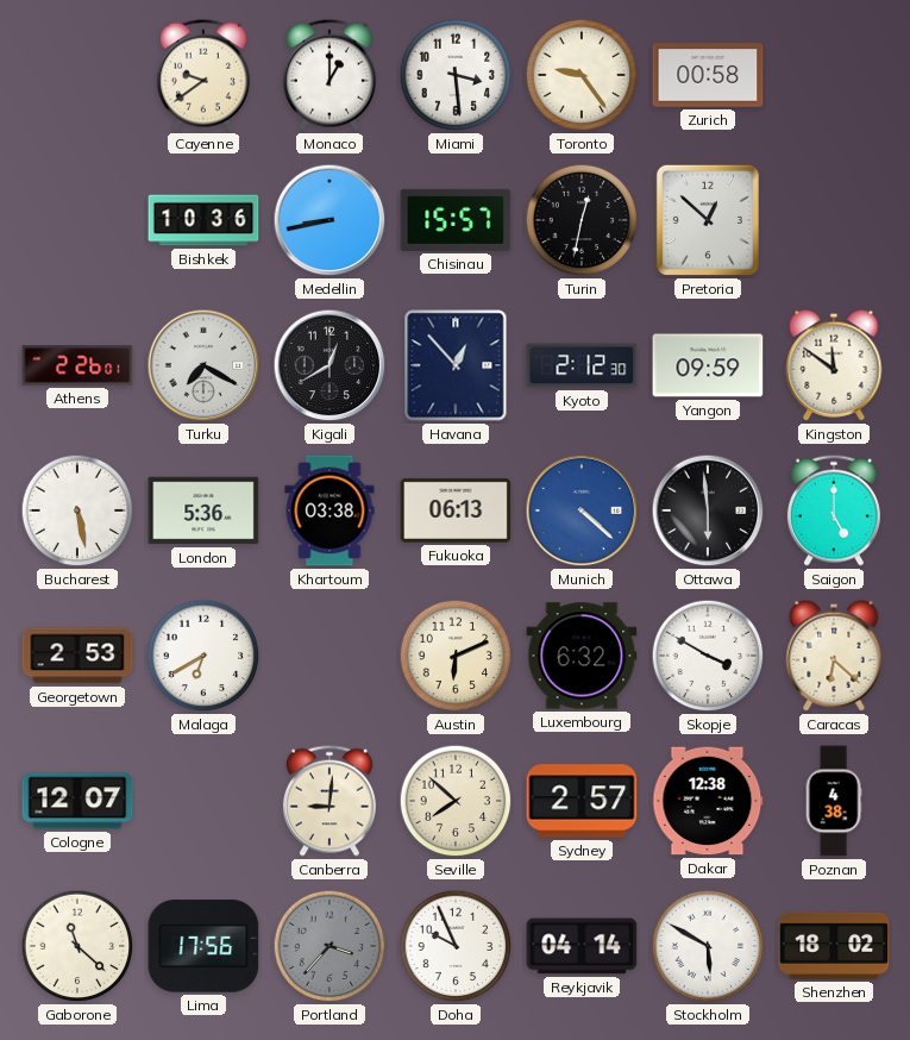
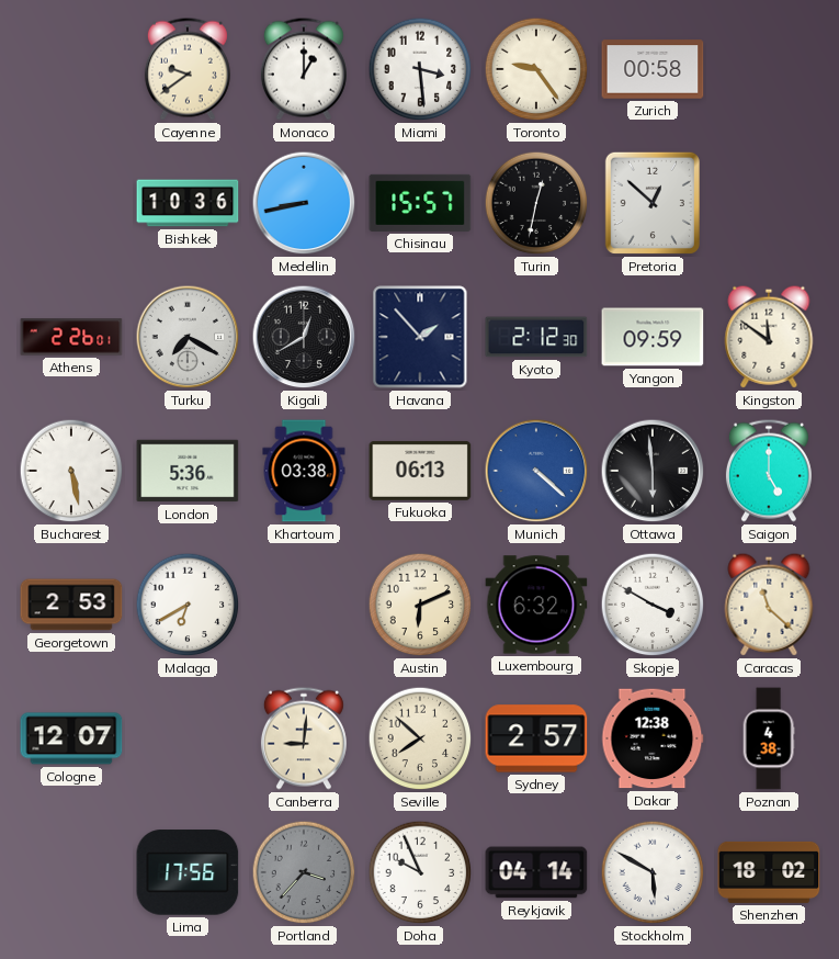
Havana: 12:53 -> 1:53
Caracas: 6:22 -> 11:22
Gaborone: 11:22 -> none
